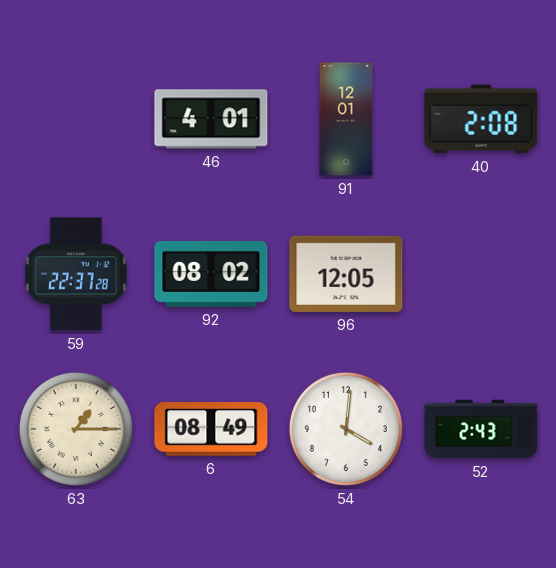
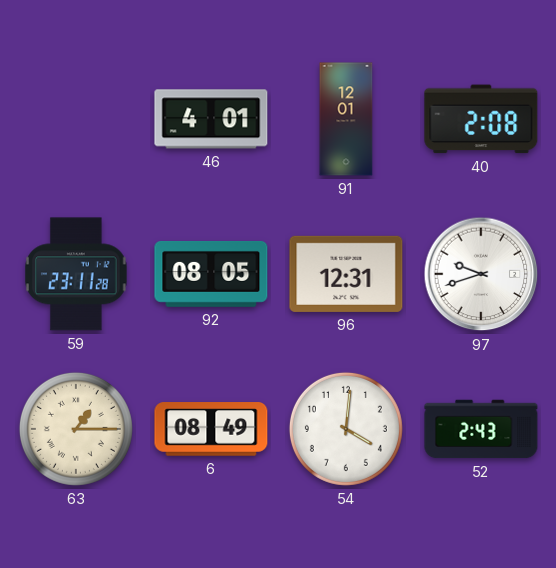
59: 22:37 -> 23:11
92: 08:02 -> 08:05
96: 12:05 -> 12:31
97: none -> 9:42
